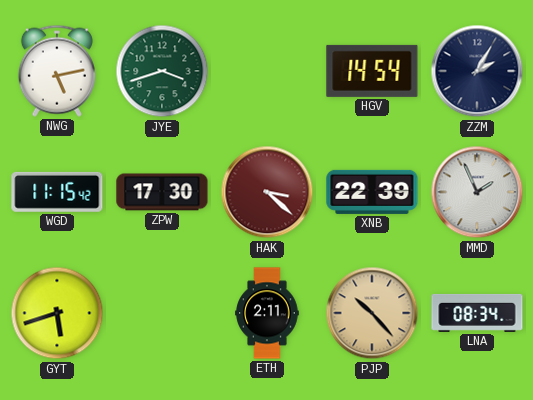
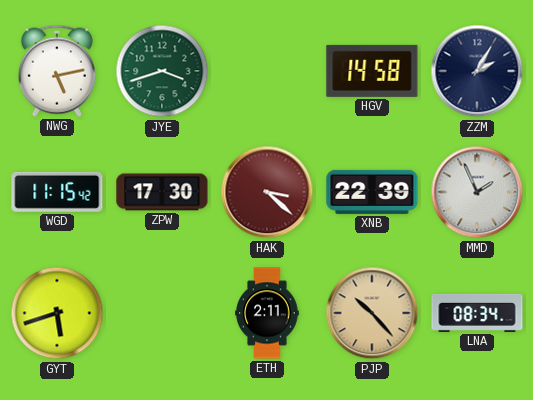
HGV: 14:54 -> 14:58
